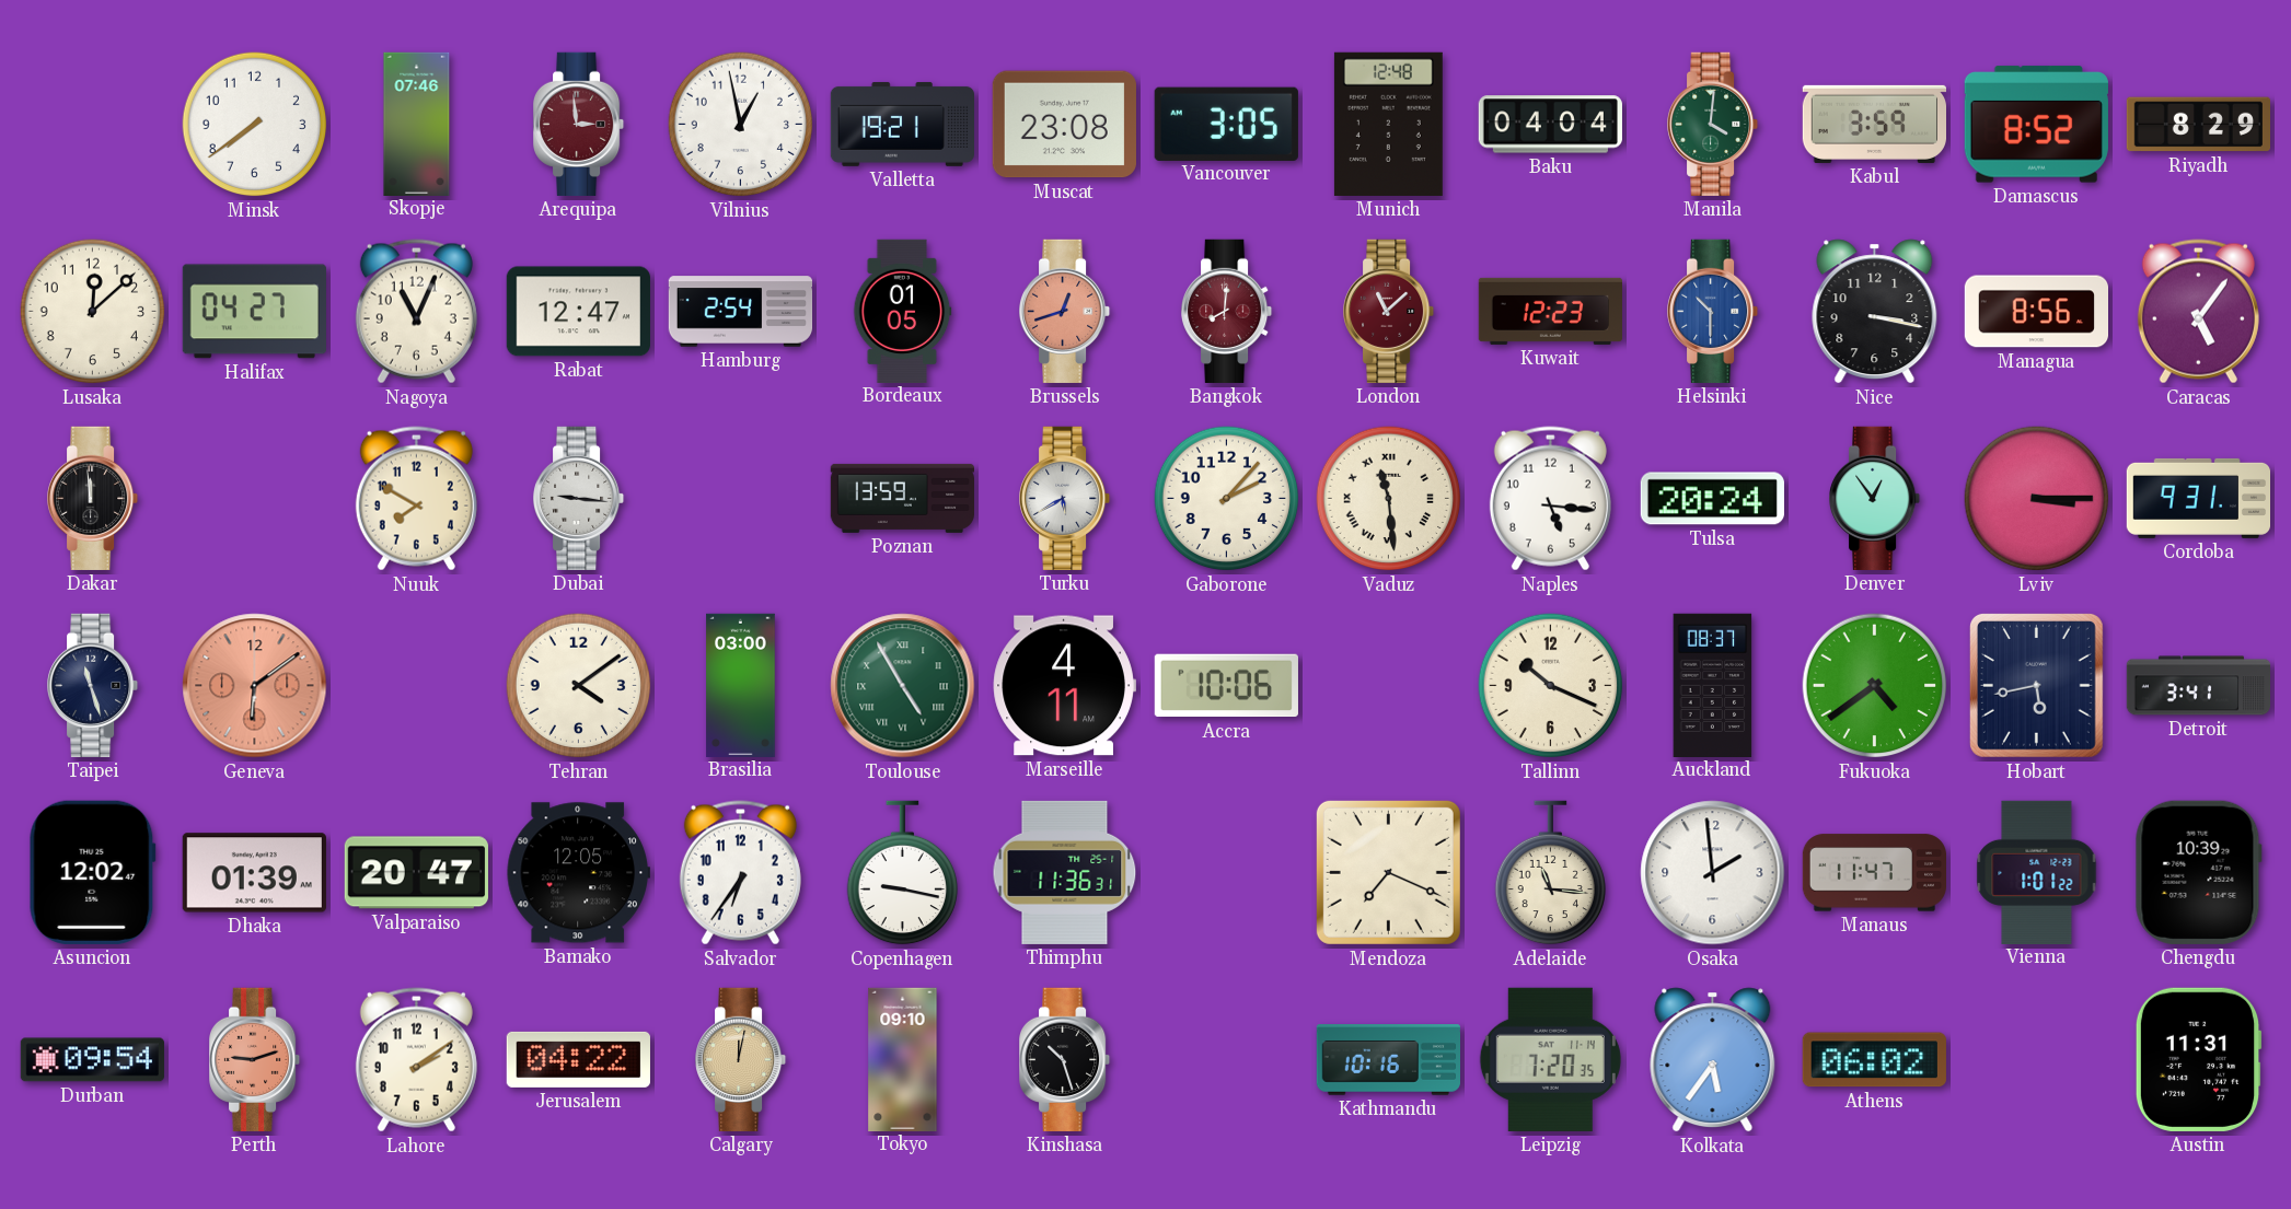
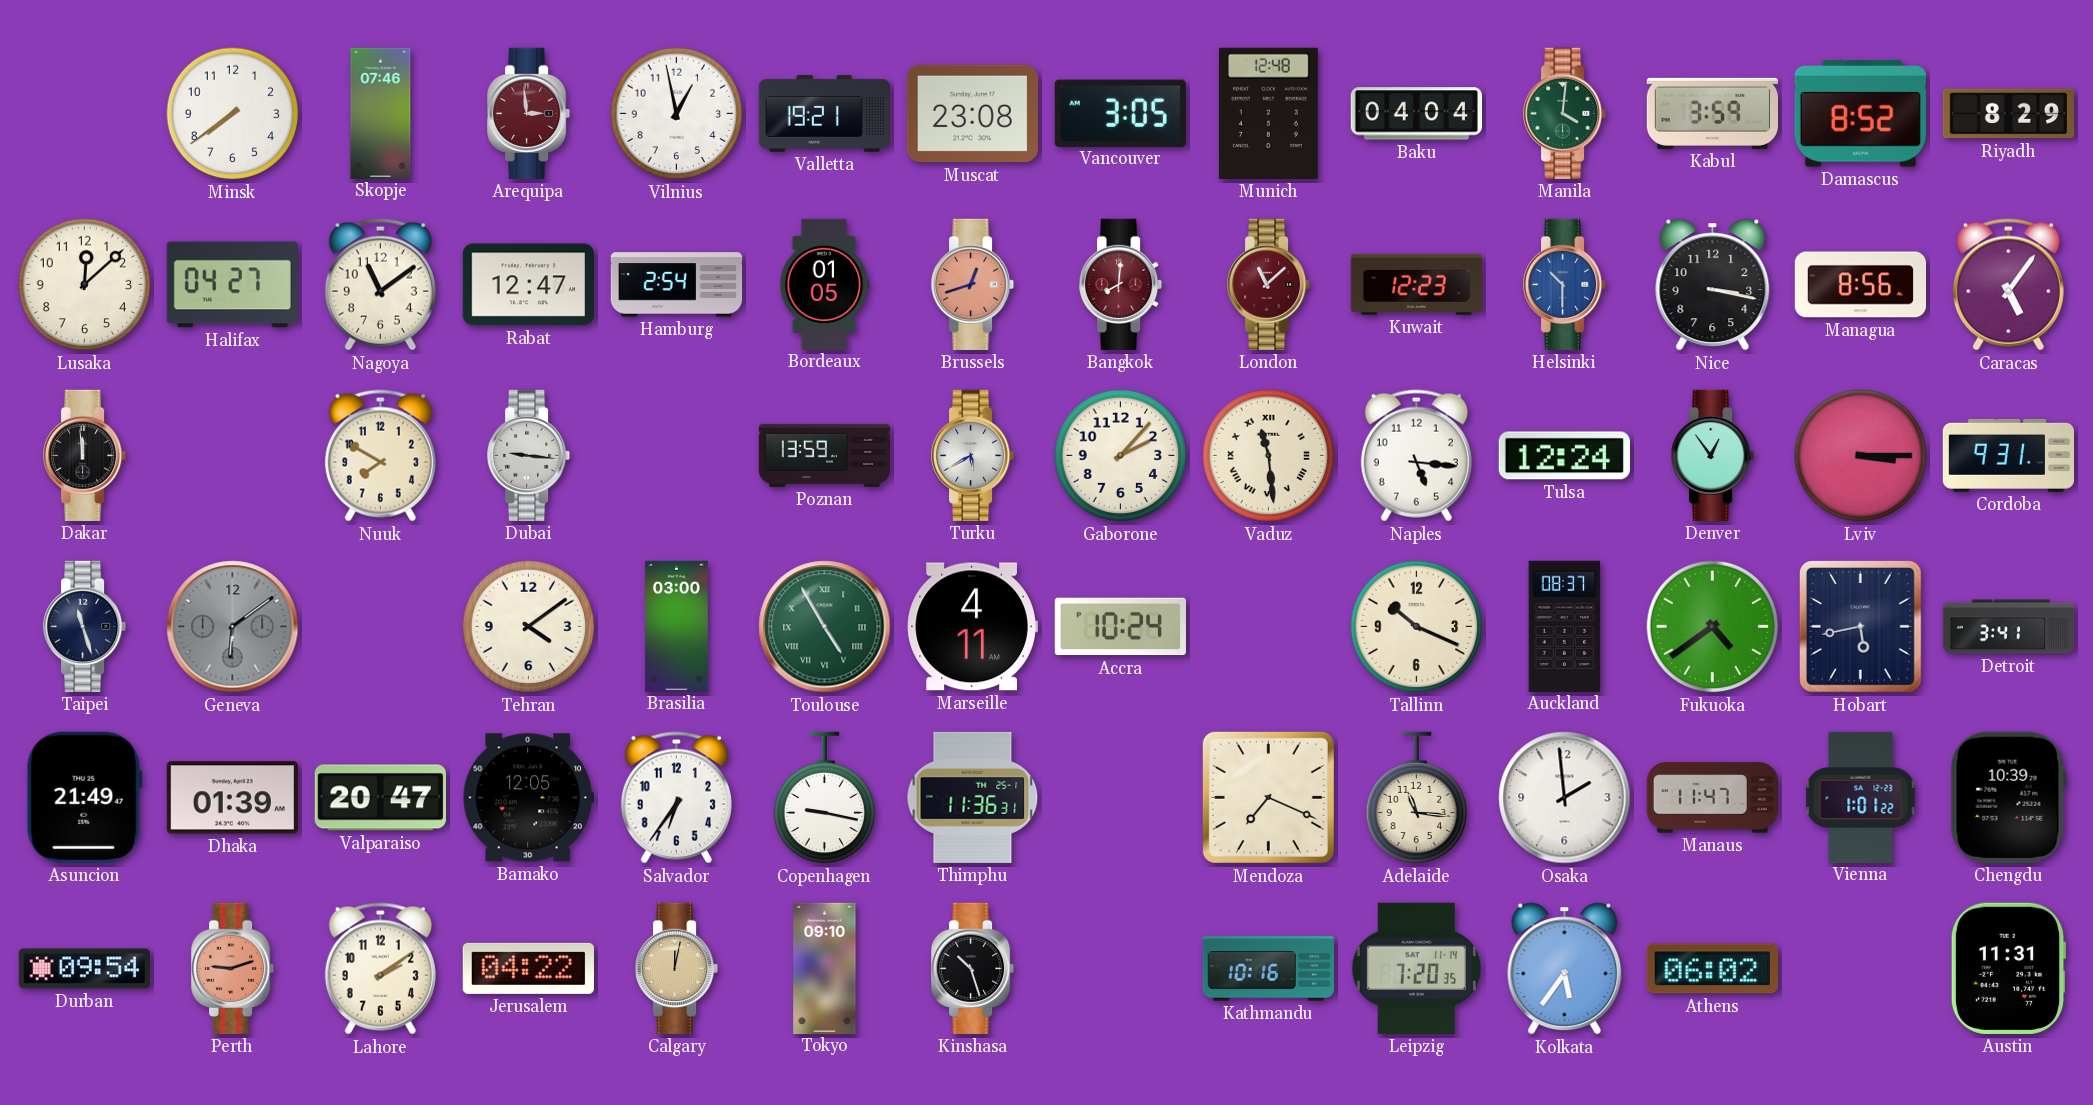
Nagoya: 11:04 -> 11:09
Tulsa: 20:24 -> 12:24
Geneva dial: salmon -> grey
Accra: 10:06 -> 10:24
Asuncion: 12:02 -> 21:49
